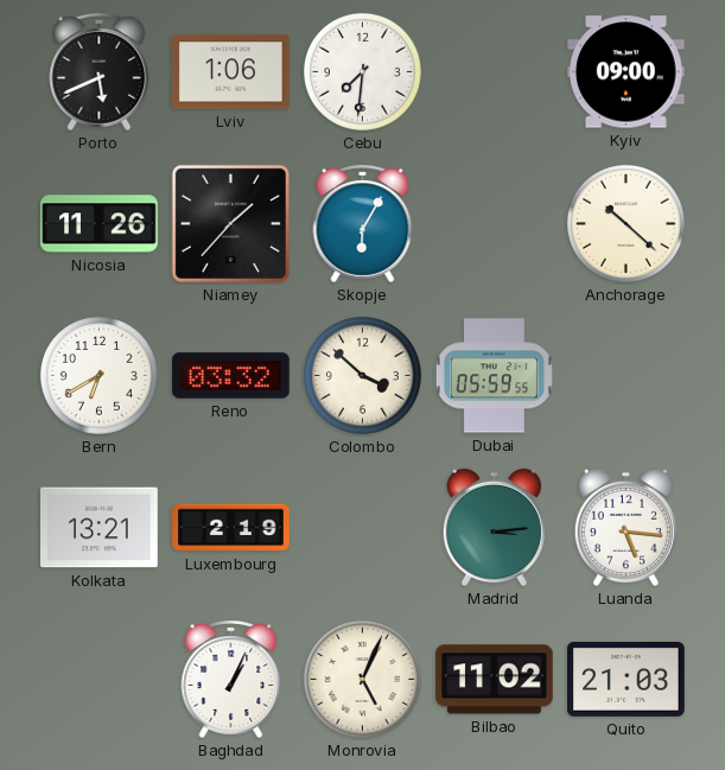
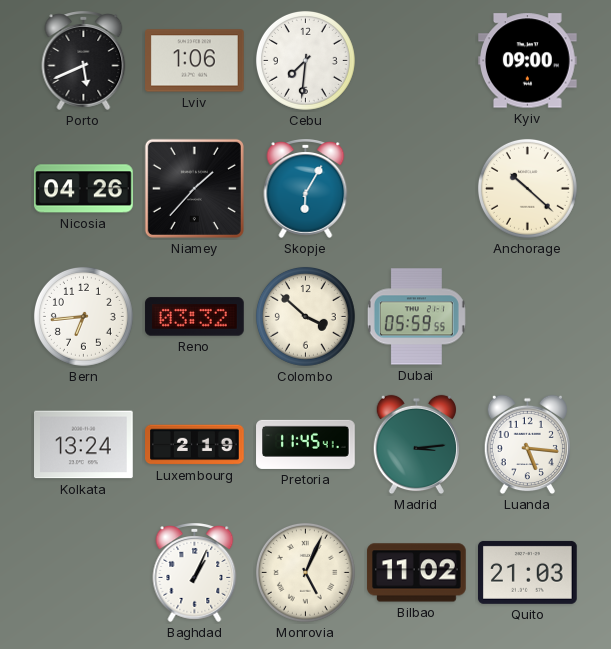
Nicosia: 11:26 -> 04:26
Bern: 6:40 -> 6:44
Kolkata: 13:21 -> 13:24
Pretoria: none -> 11:45
